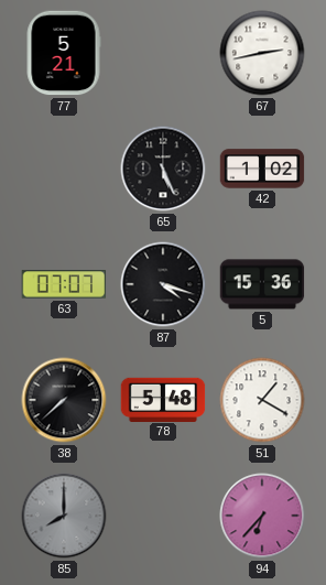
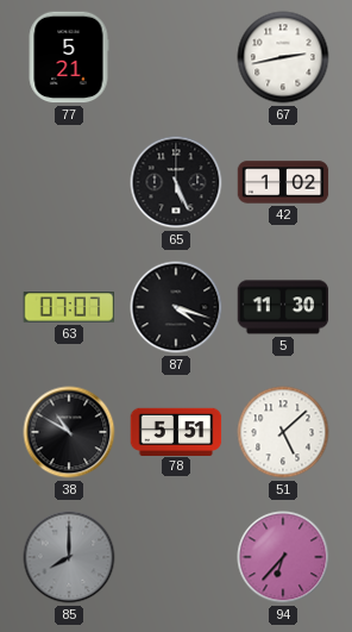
5: 15:36 -> 11:30
38: 7:38 -> 10:50
78: 5:48 -> 5:51
51: 1:20 -> 5:08
